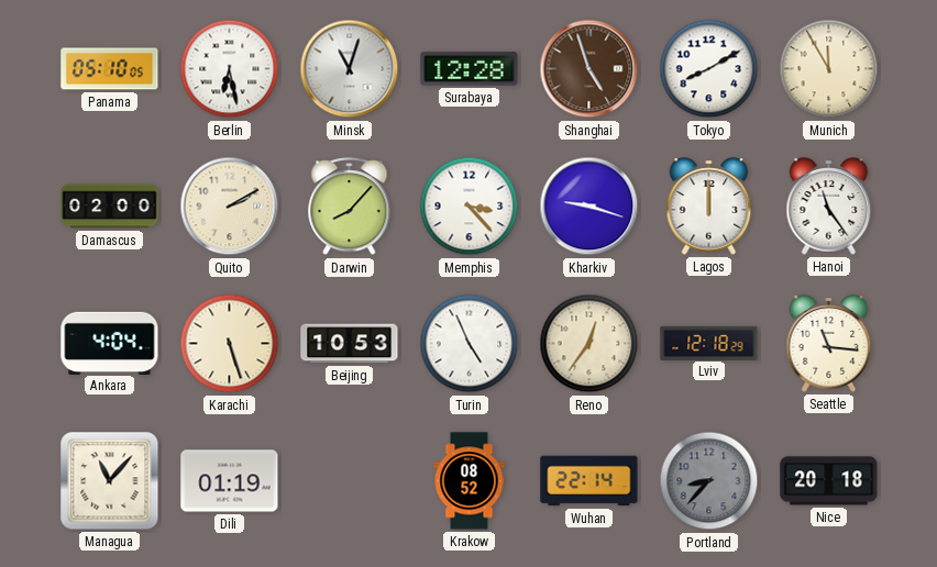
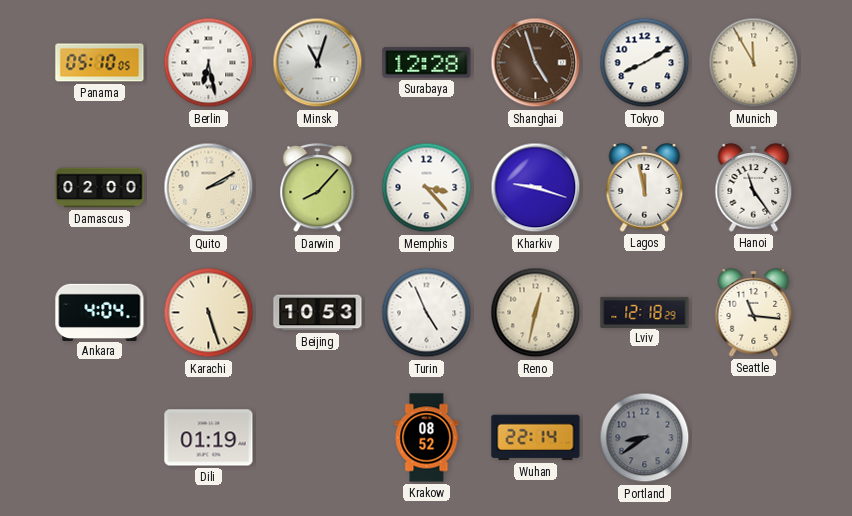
Lagos: 12:00 -> 11:58
Reno: 12:36 -> 12:32
Managua: 11:07 -> none
Portland: 8:37 -> 8:39
Nice: 20:18 -> none
